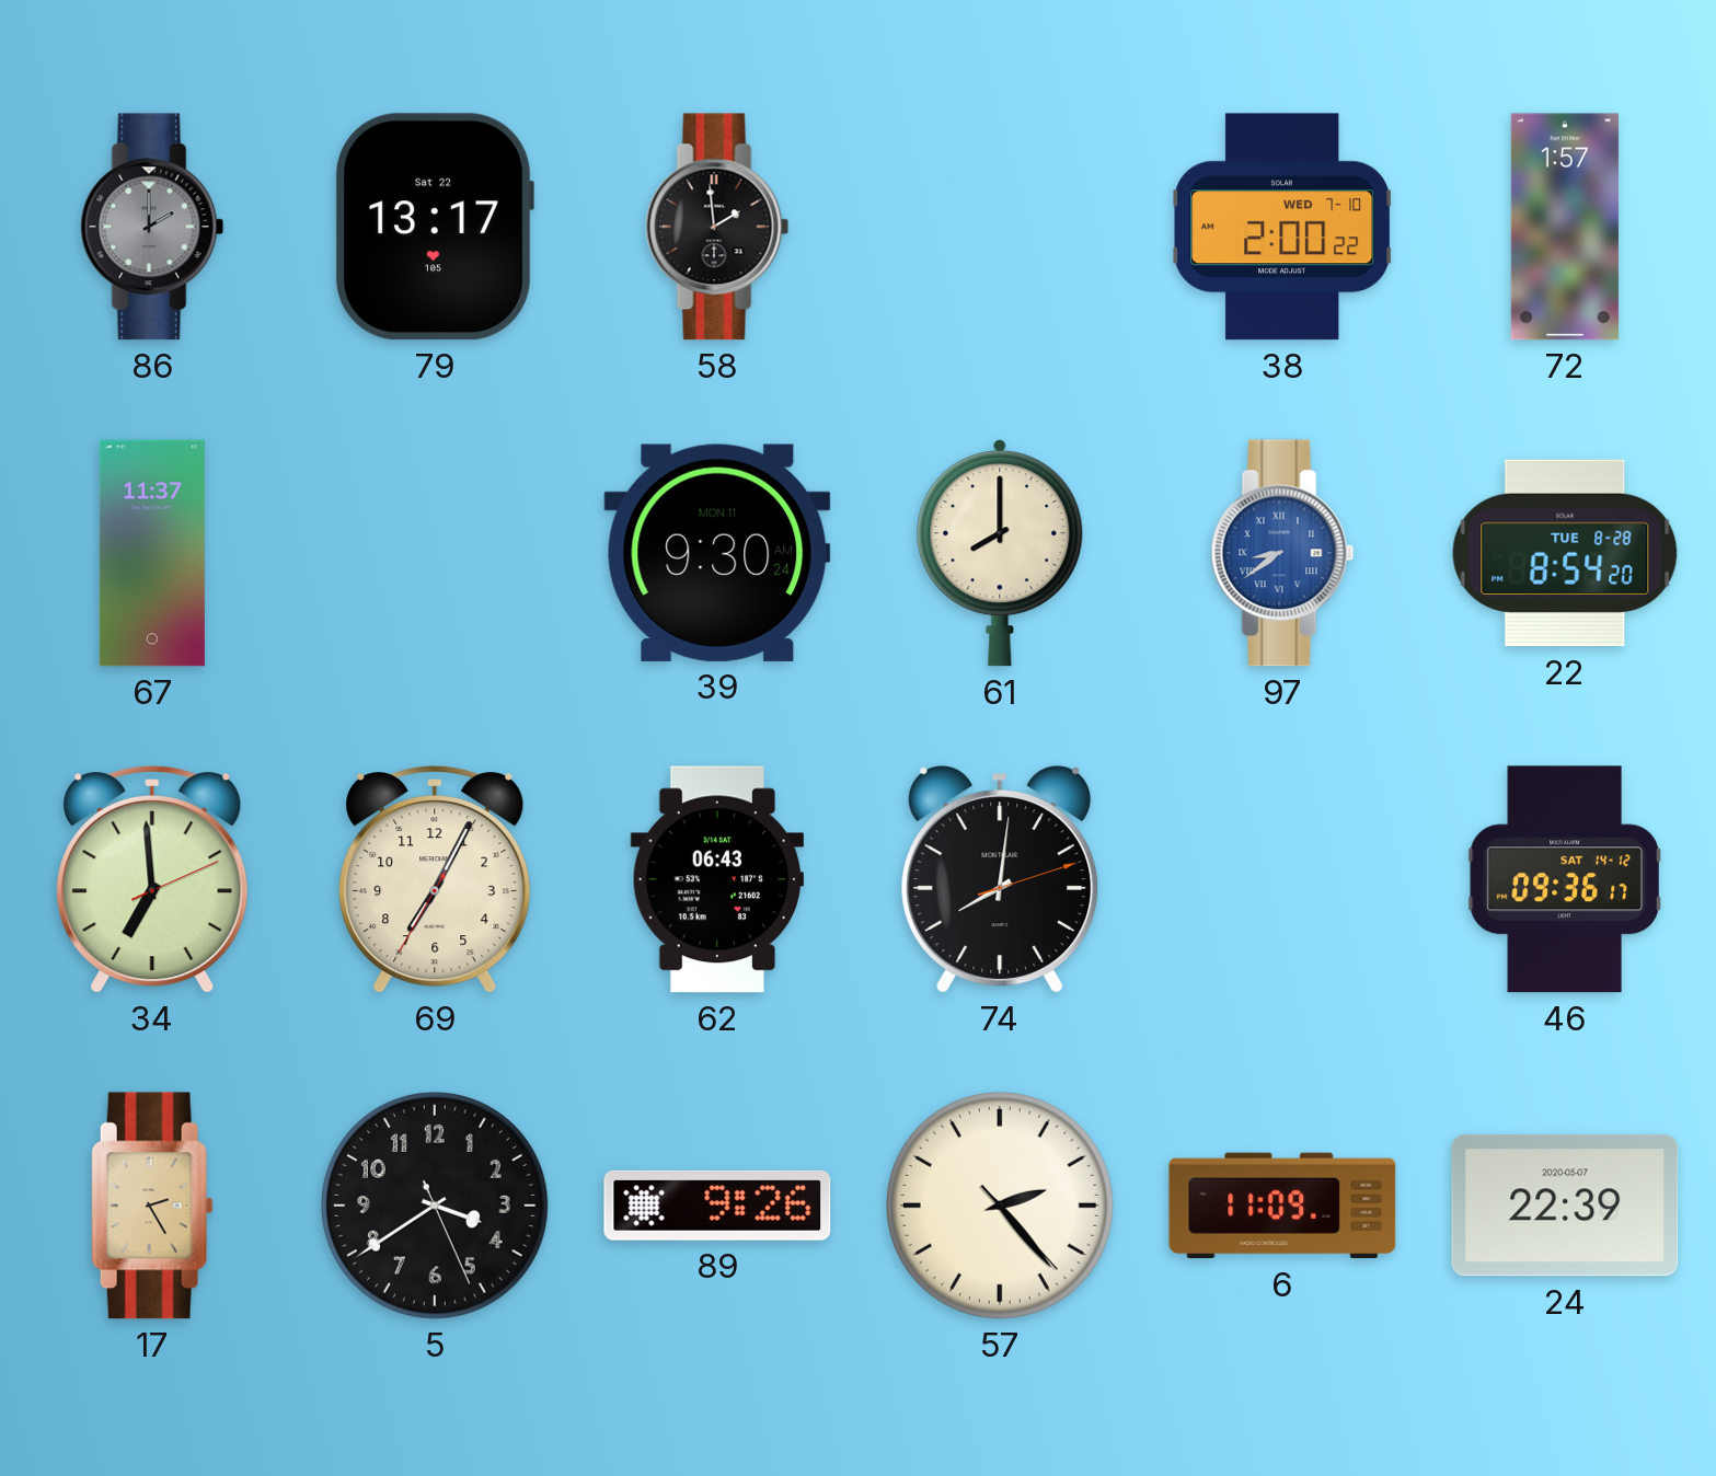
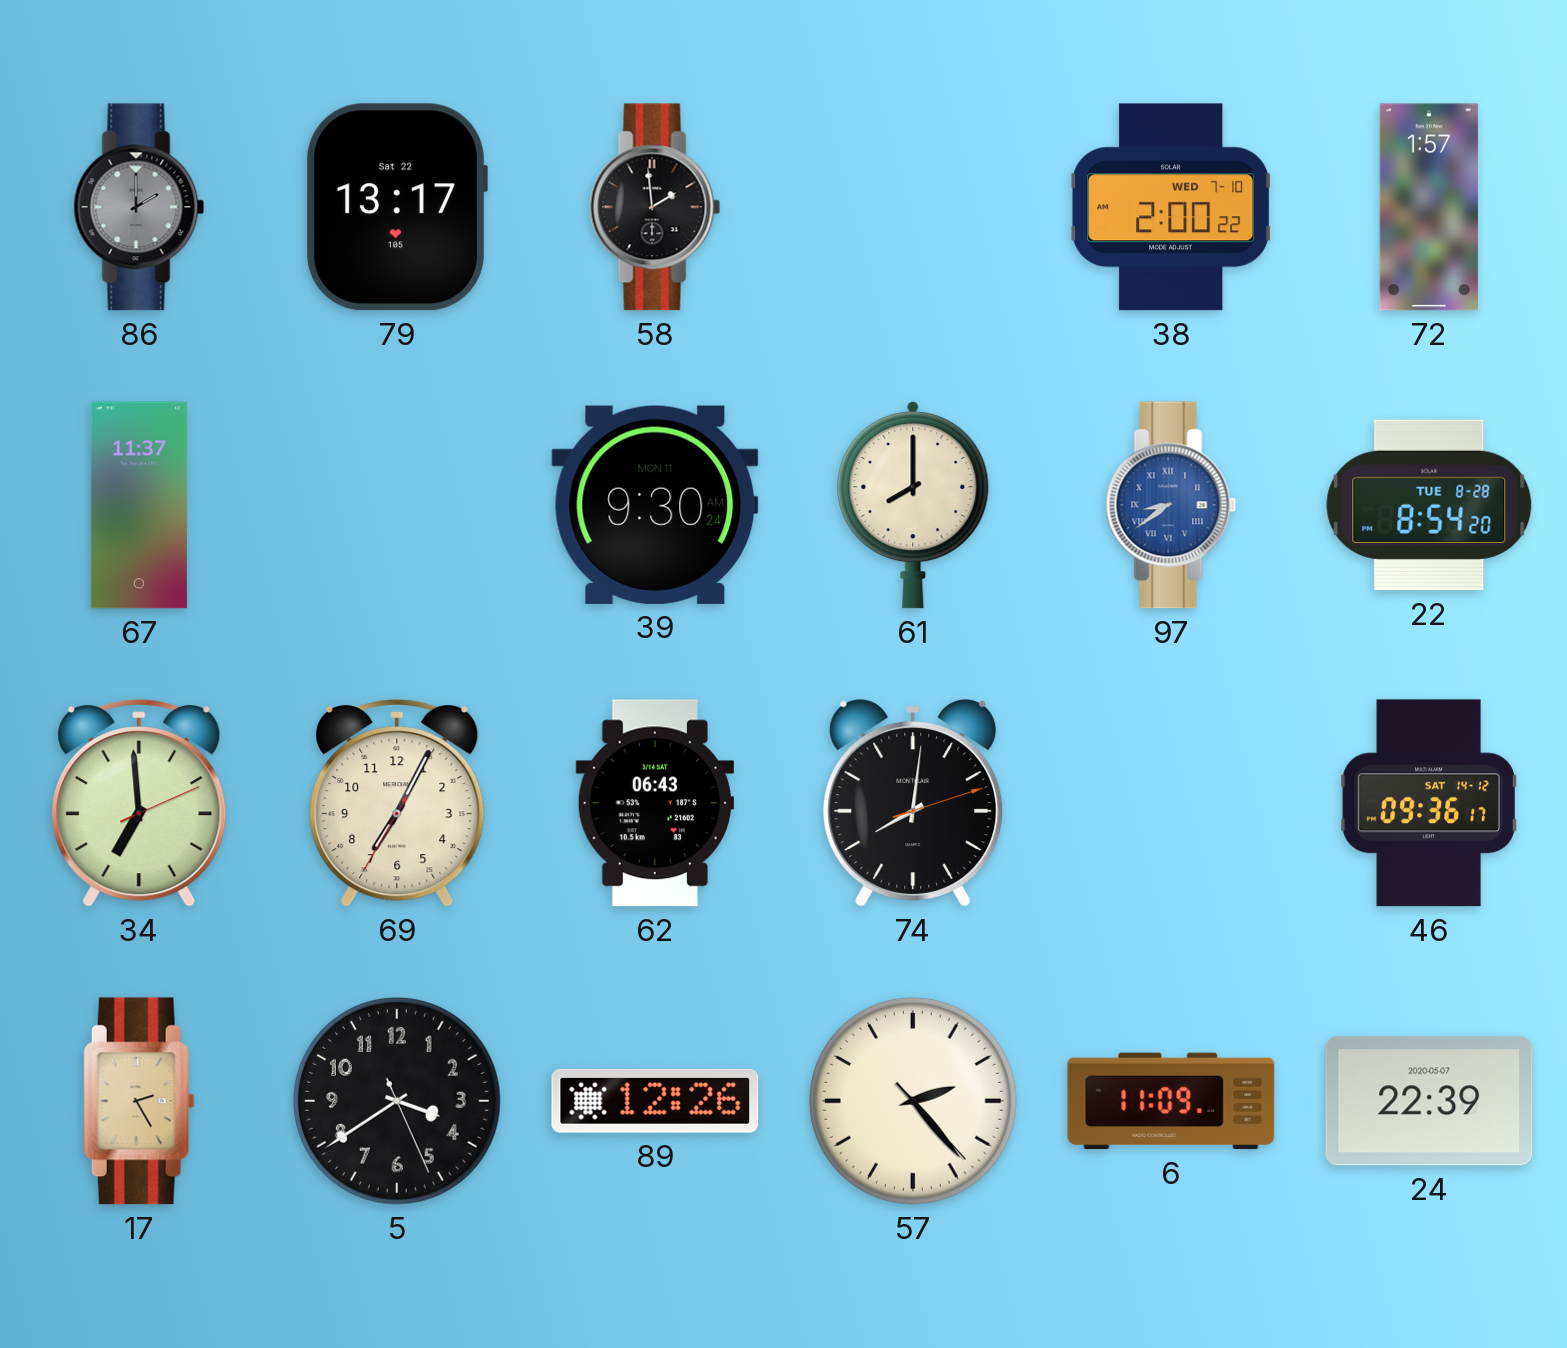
89: 9:26 -> 12:26
